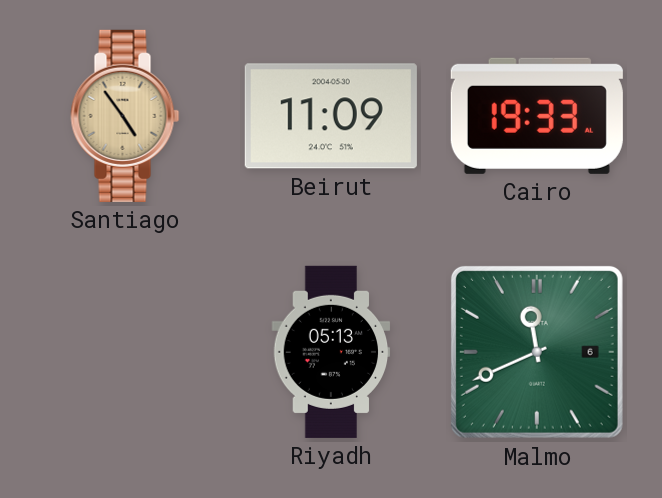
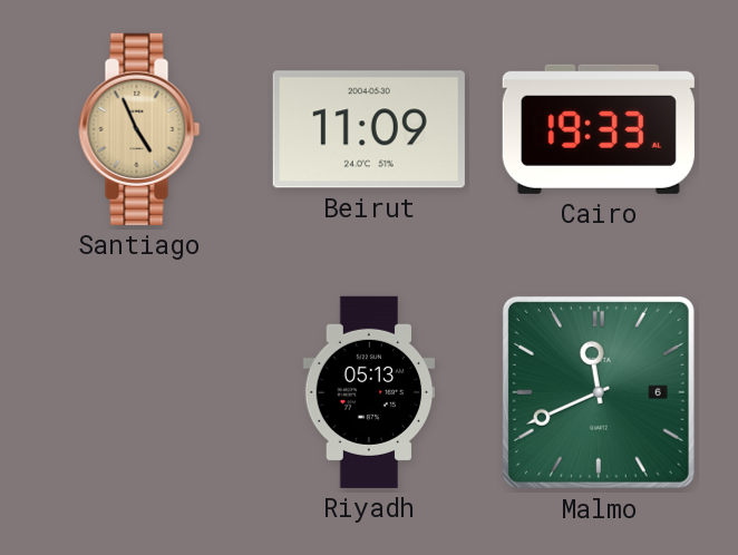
Santiago: 4:54 -> 4:56
